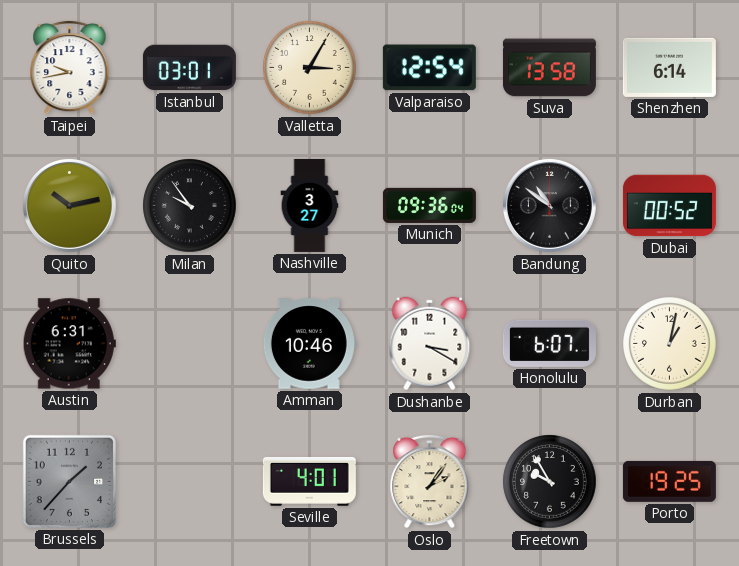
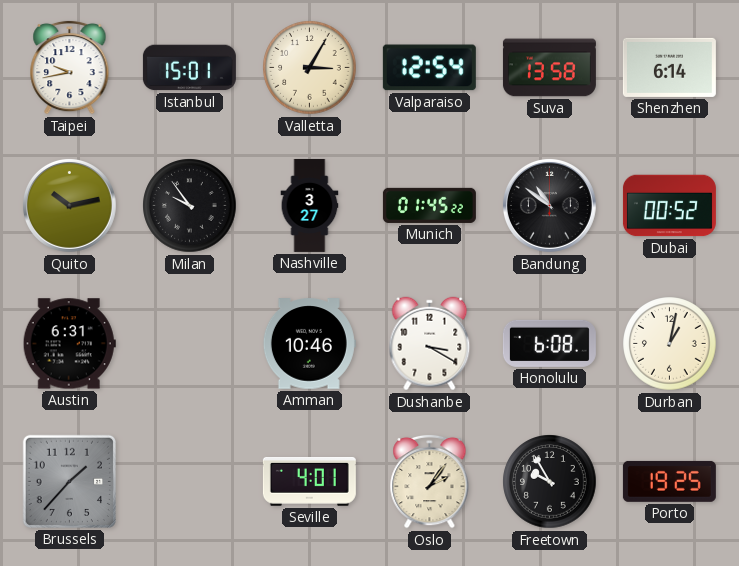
Istanbul: 03:01 -> 15:01
Munich: 09:36 -> 01:45
Honolulu: 6:07 -> 6:08
